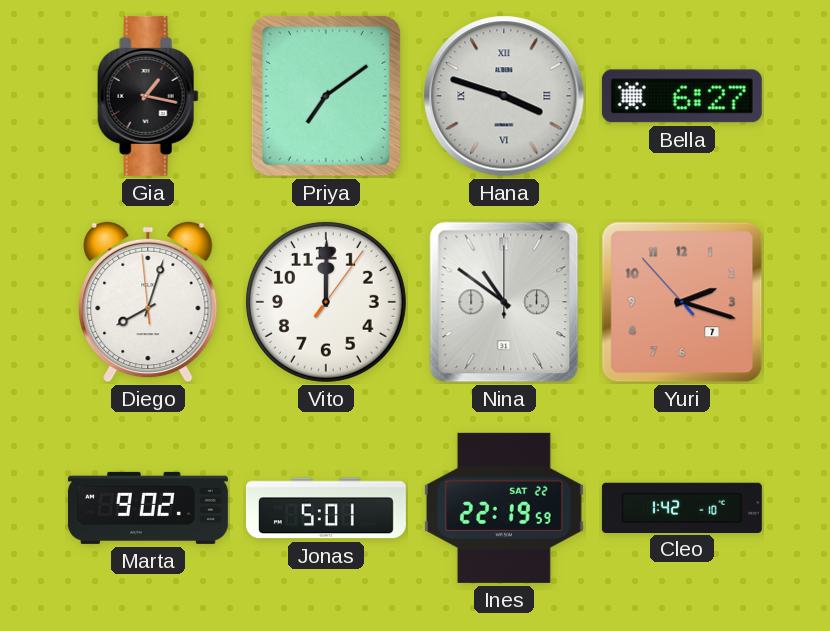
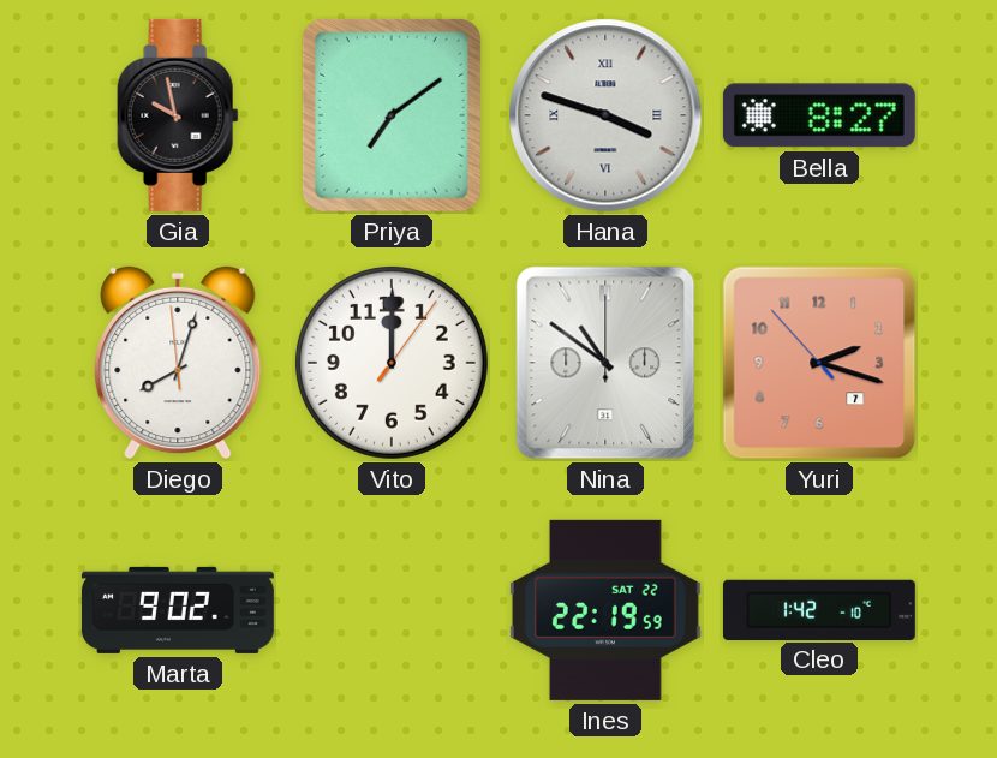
Gia: 1:17 -> 9:58
Bella: 6:27 -> 8:27
Jonas: 5:01 -> none
